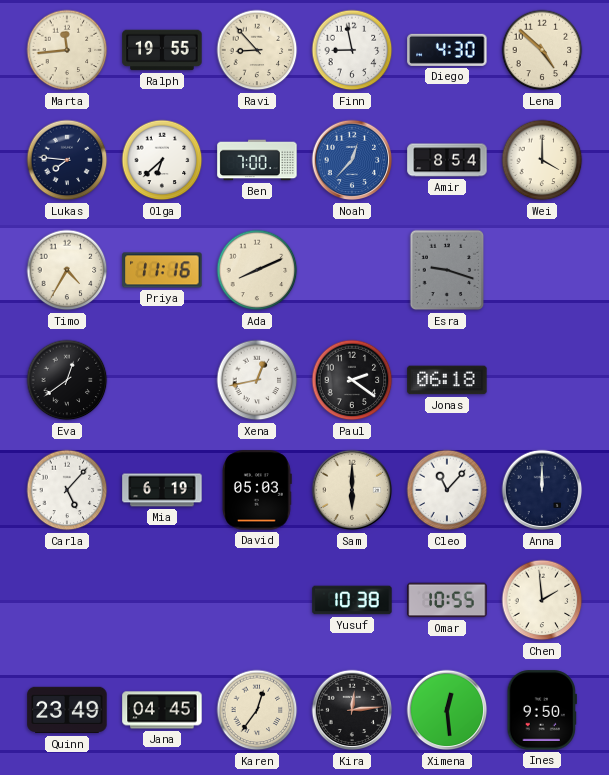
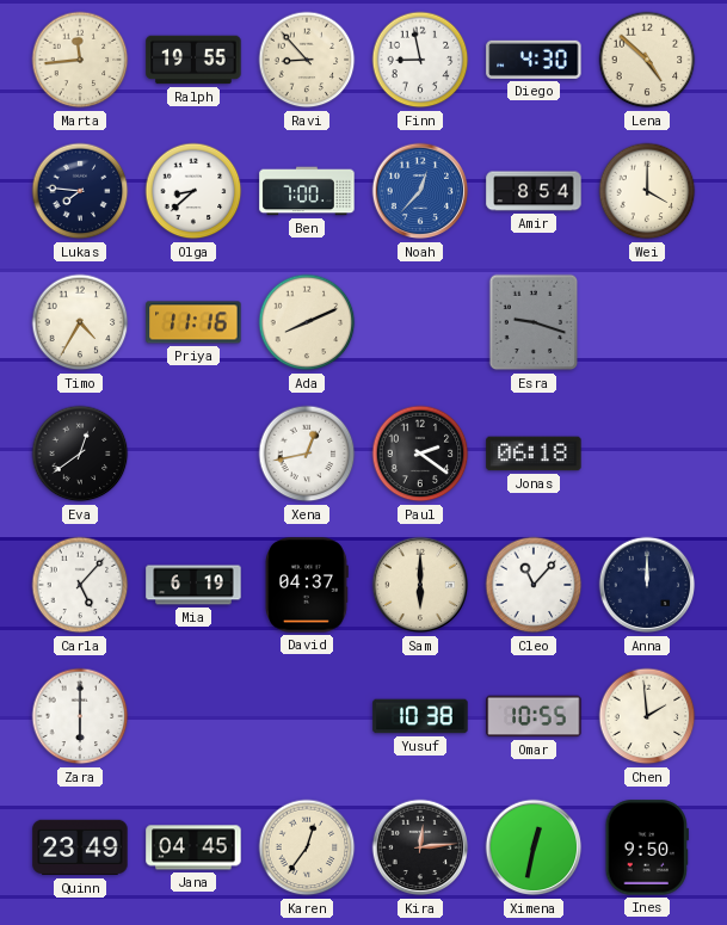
Olga: 6:38 -> 8:38
David: 05:03 -> 04:37
Zara: none -> 6:00
Ximena: 12:29 -> 12:32
